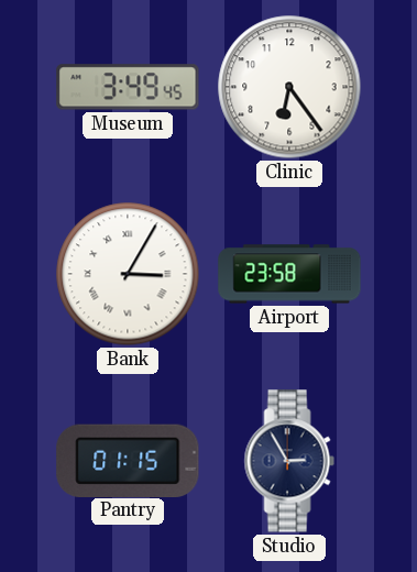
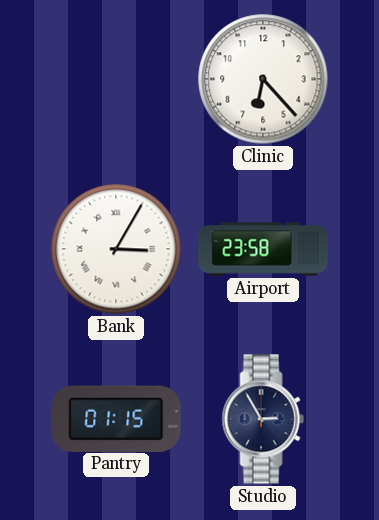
Museum: 3:49 -> none
Clinic: 6:24 -> 6:23
